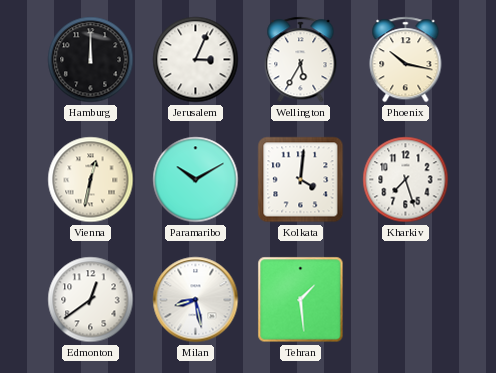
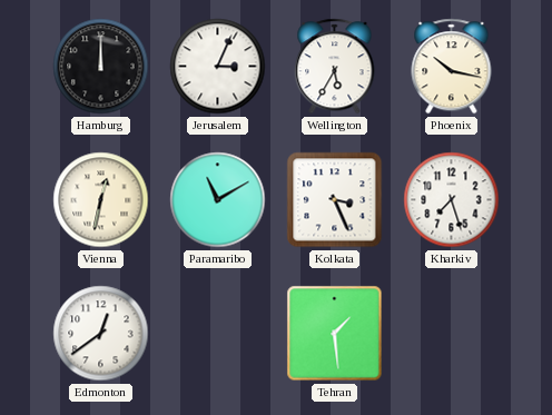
Paramaribo: 10:10 -> 11:10
Kolkata: 4:01 -> 3:26
Milan: 8:28 -> none
